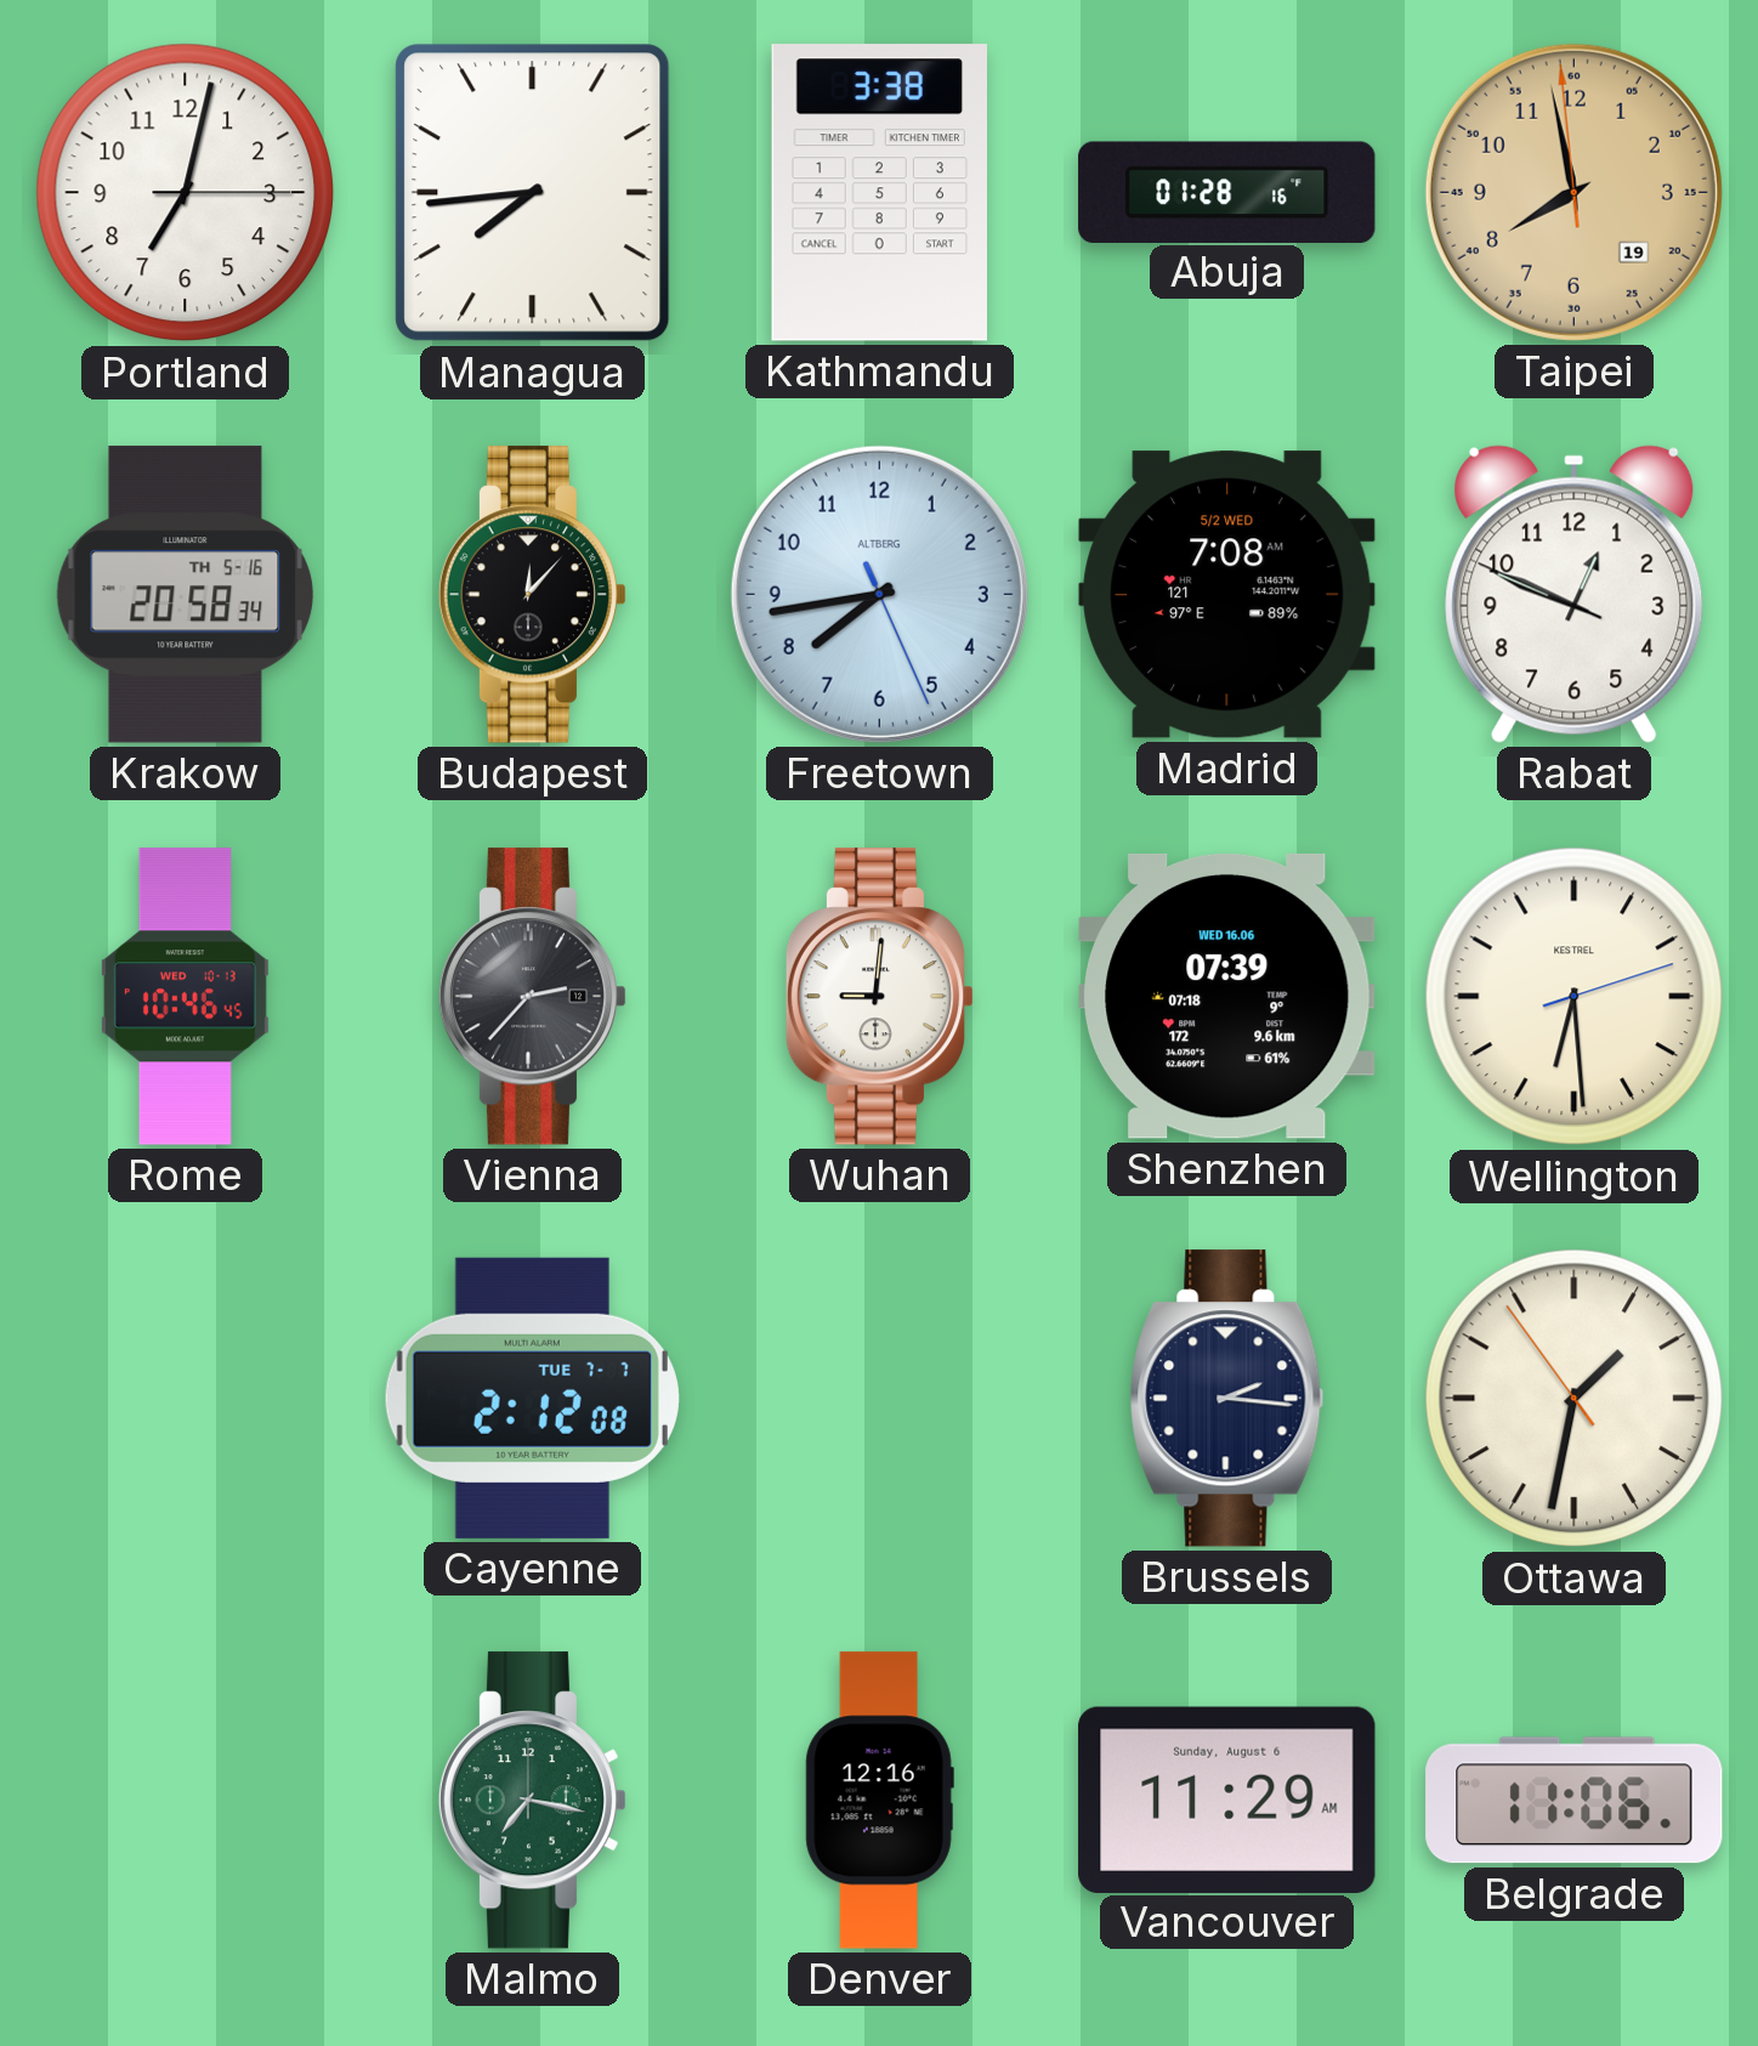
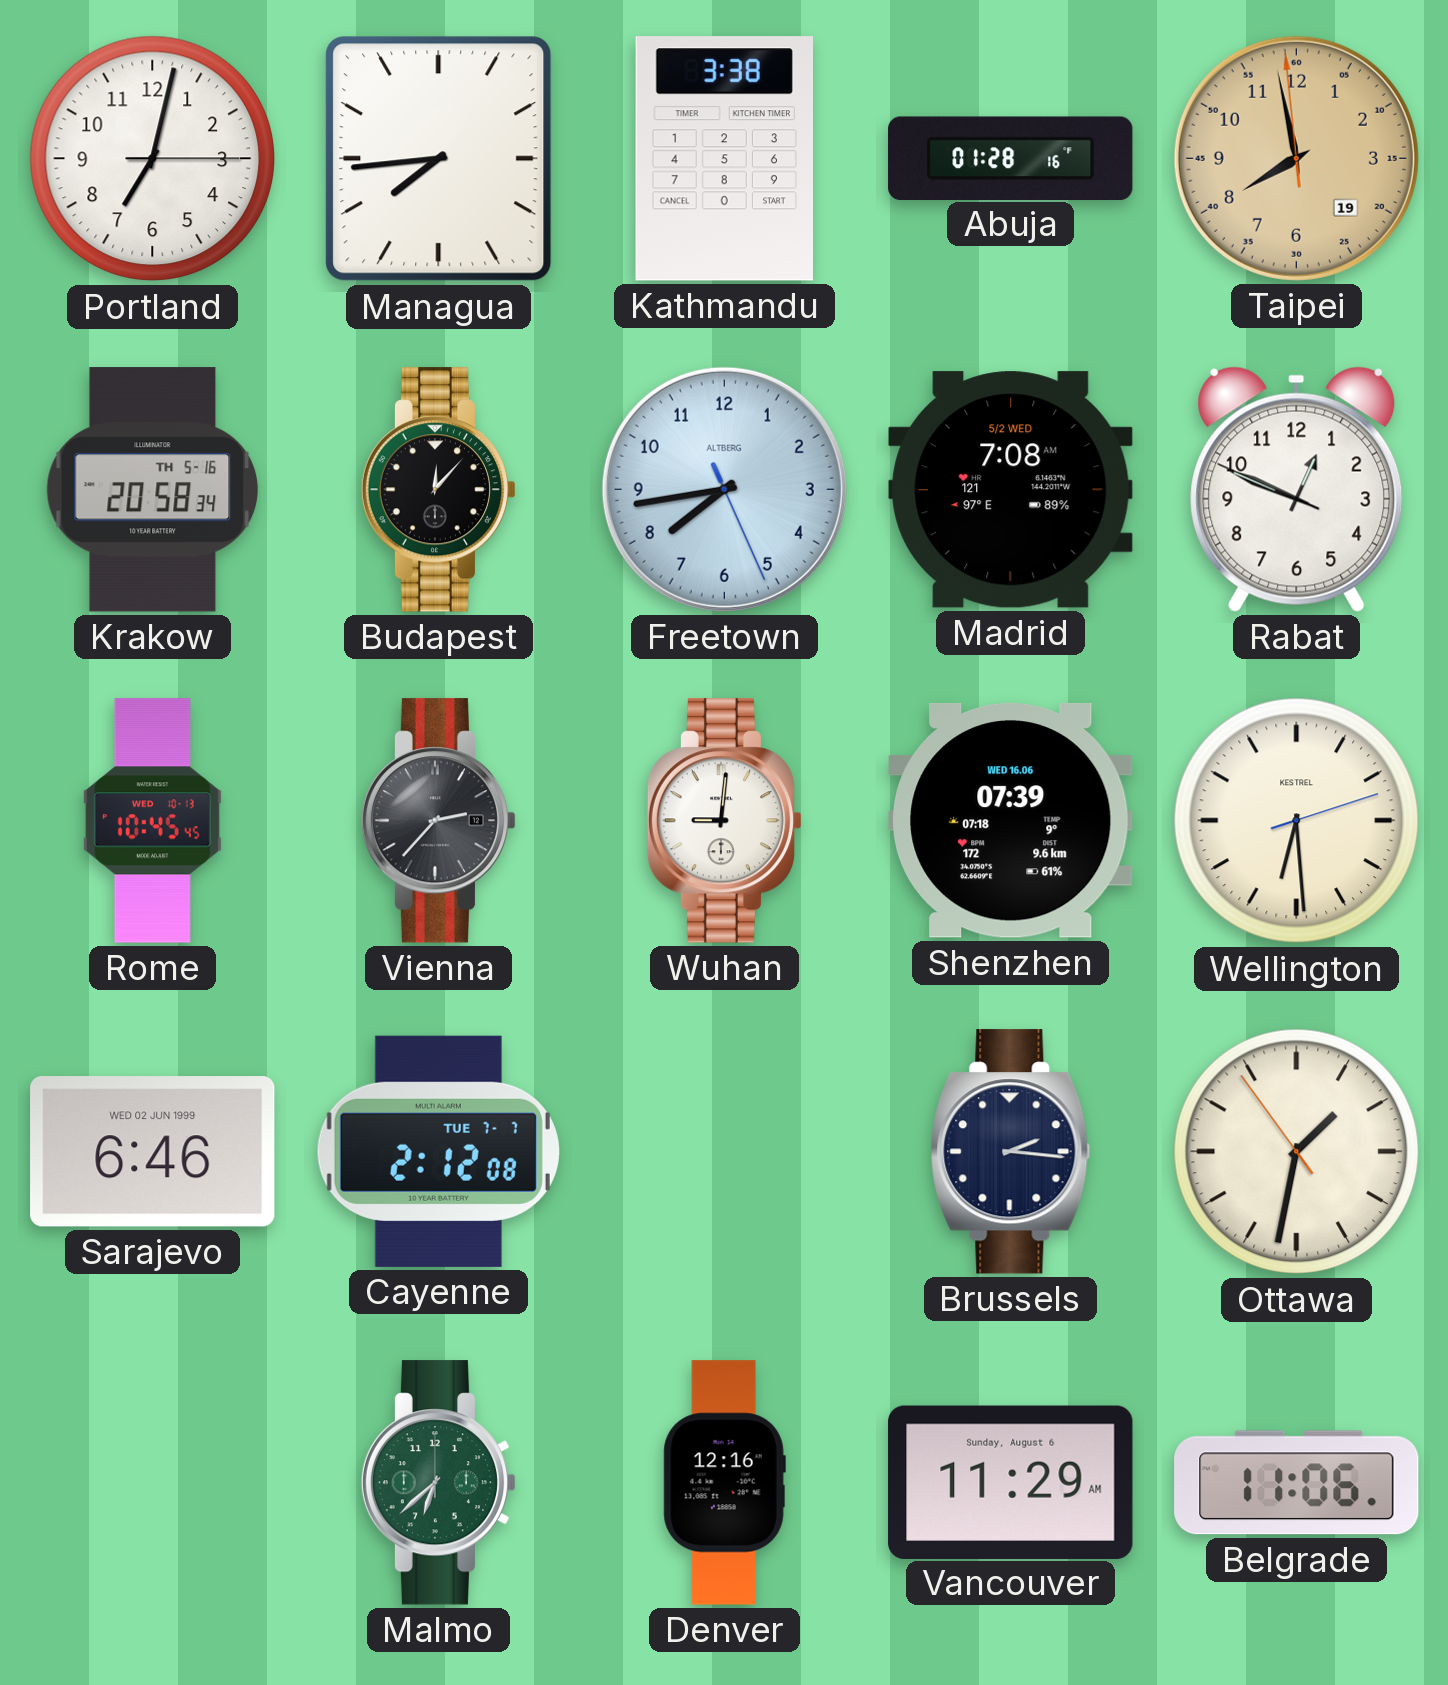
Rome: 10:46 -> 10:45
Sarajevo: none -> 6:46
Malmo: 7:17 -> 6:38
